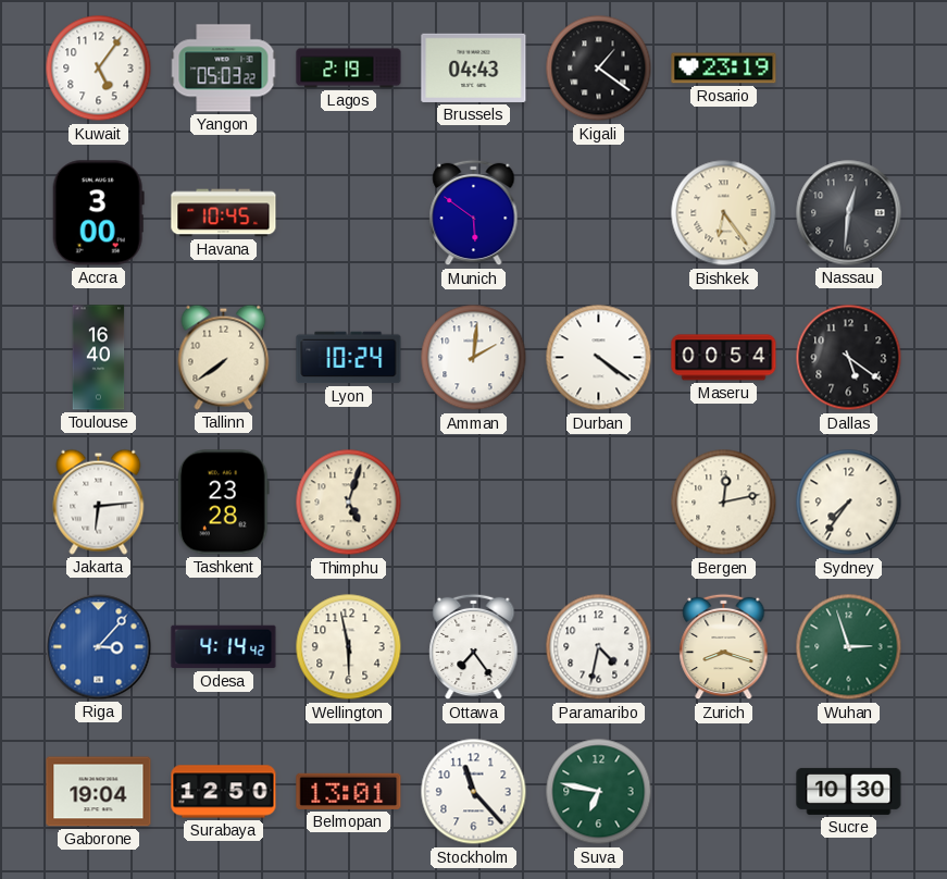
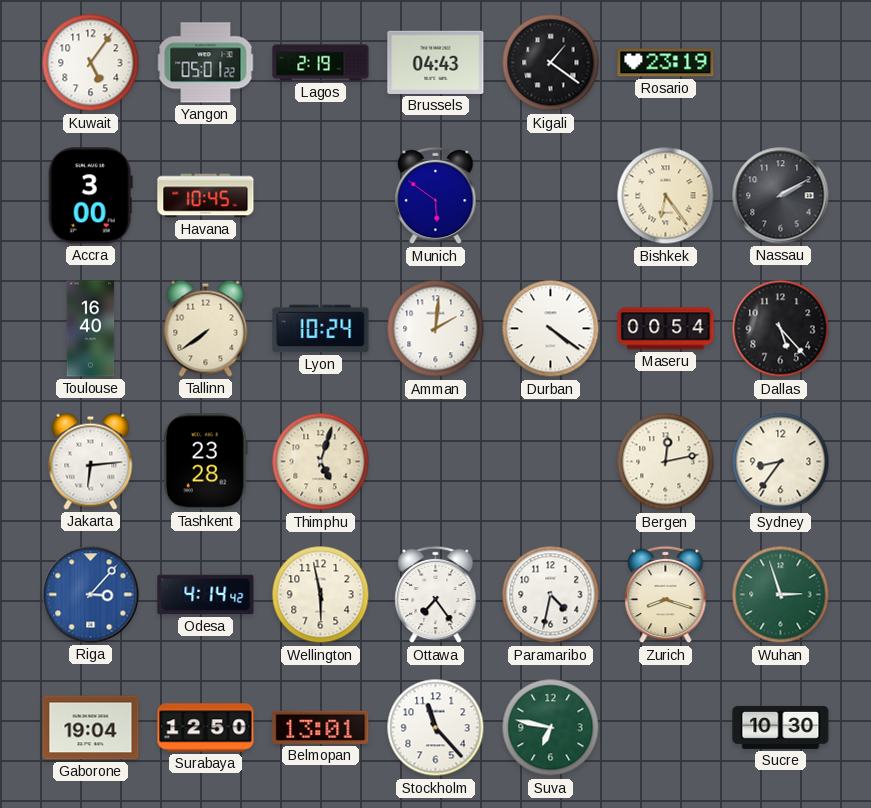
Yangon: 05:03 -> 05:01
Nassau: 12:31 -> 2:10
Dallas: 5:21 -> 5:23
Sydney: 7:36 -> 8:36
